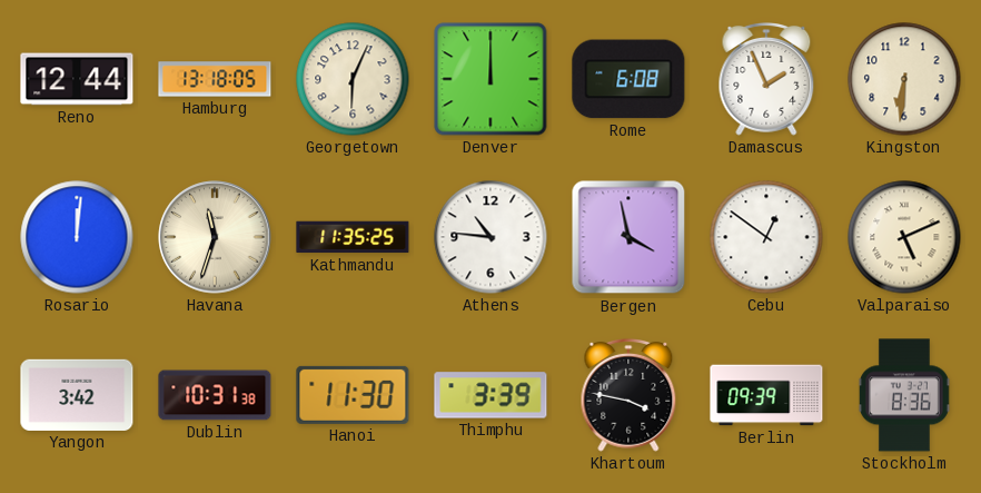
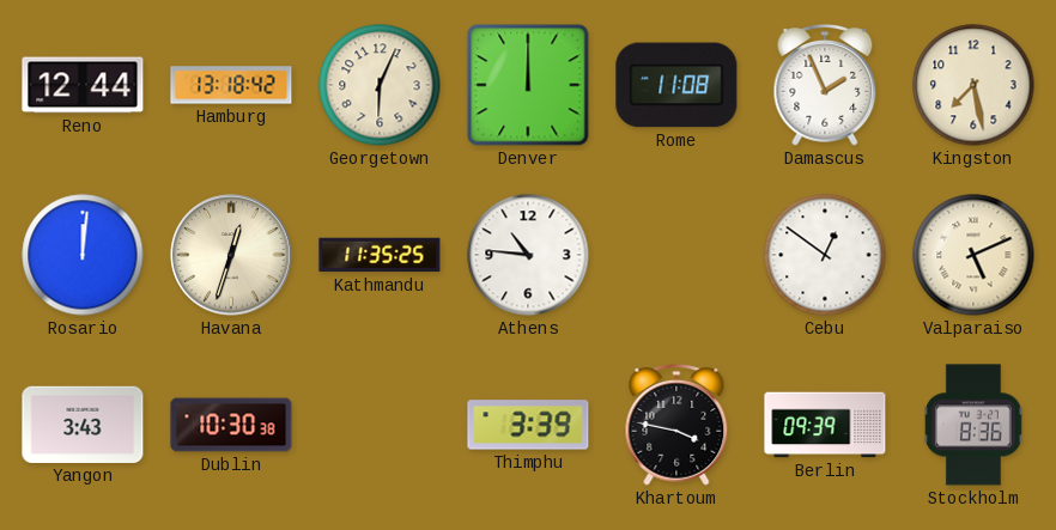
Hamburg: 13:18:05 -> 13:18:42
Rome: 6:08 -> 11:08
Kingston: 6:31 -> 7:28
Havana: 11:33 -> 12:33
Bergen: 3:58 -> none
Yangon: 3:42 -> 3:43
Dublin: 10:31 -> 10:30
Hanoi: 11:30 -> none
